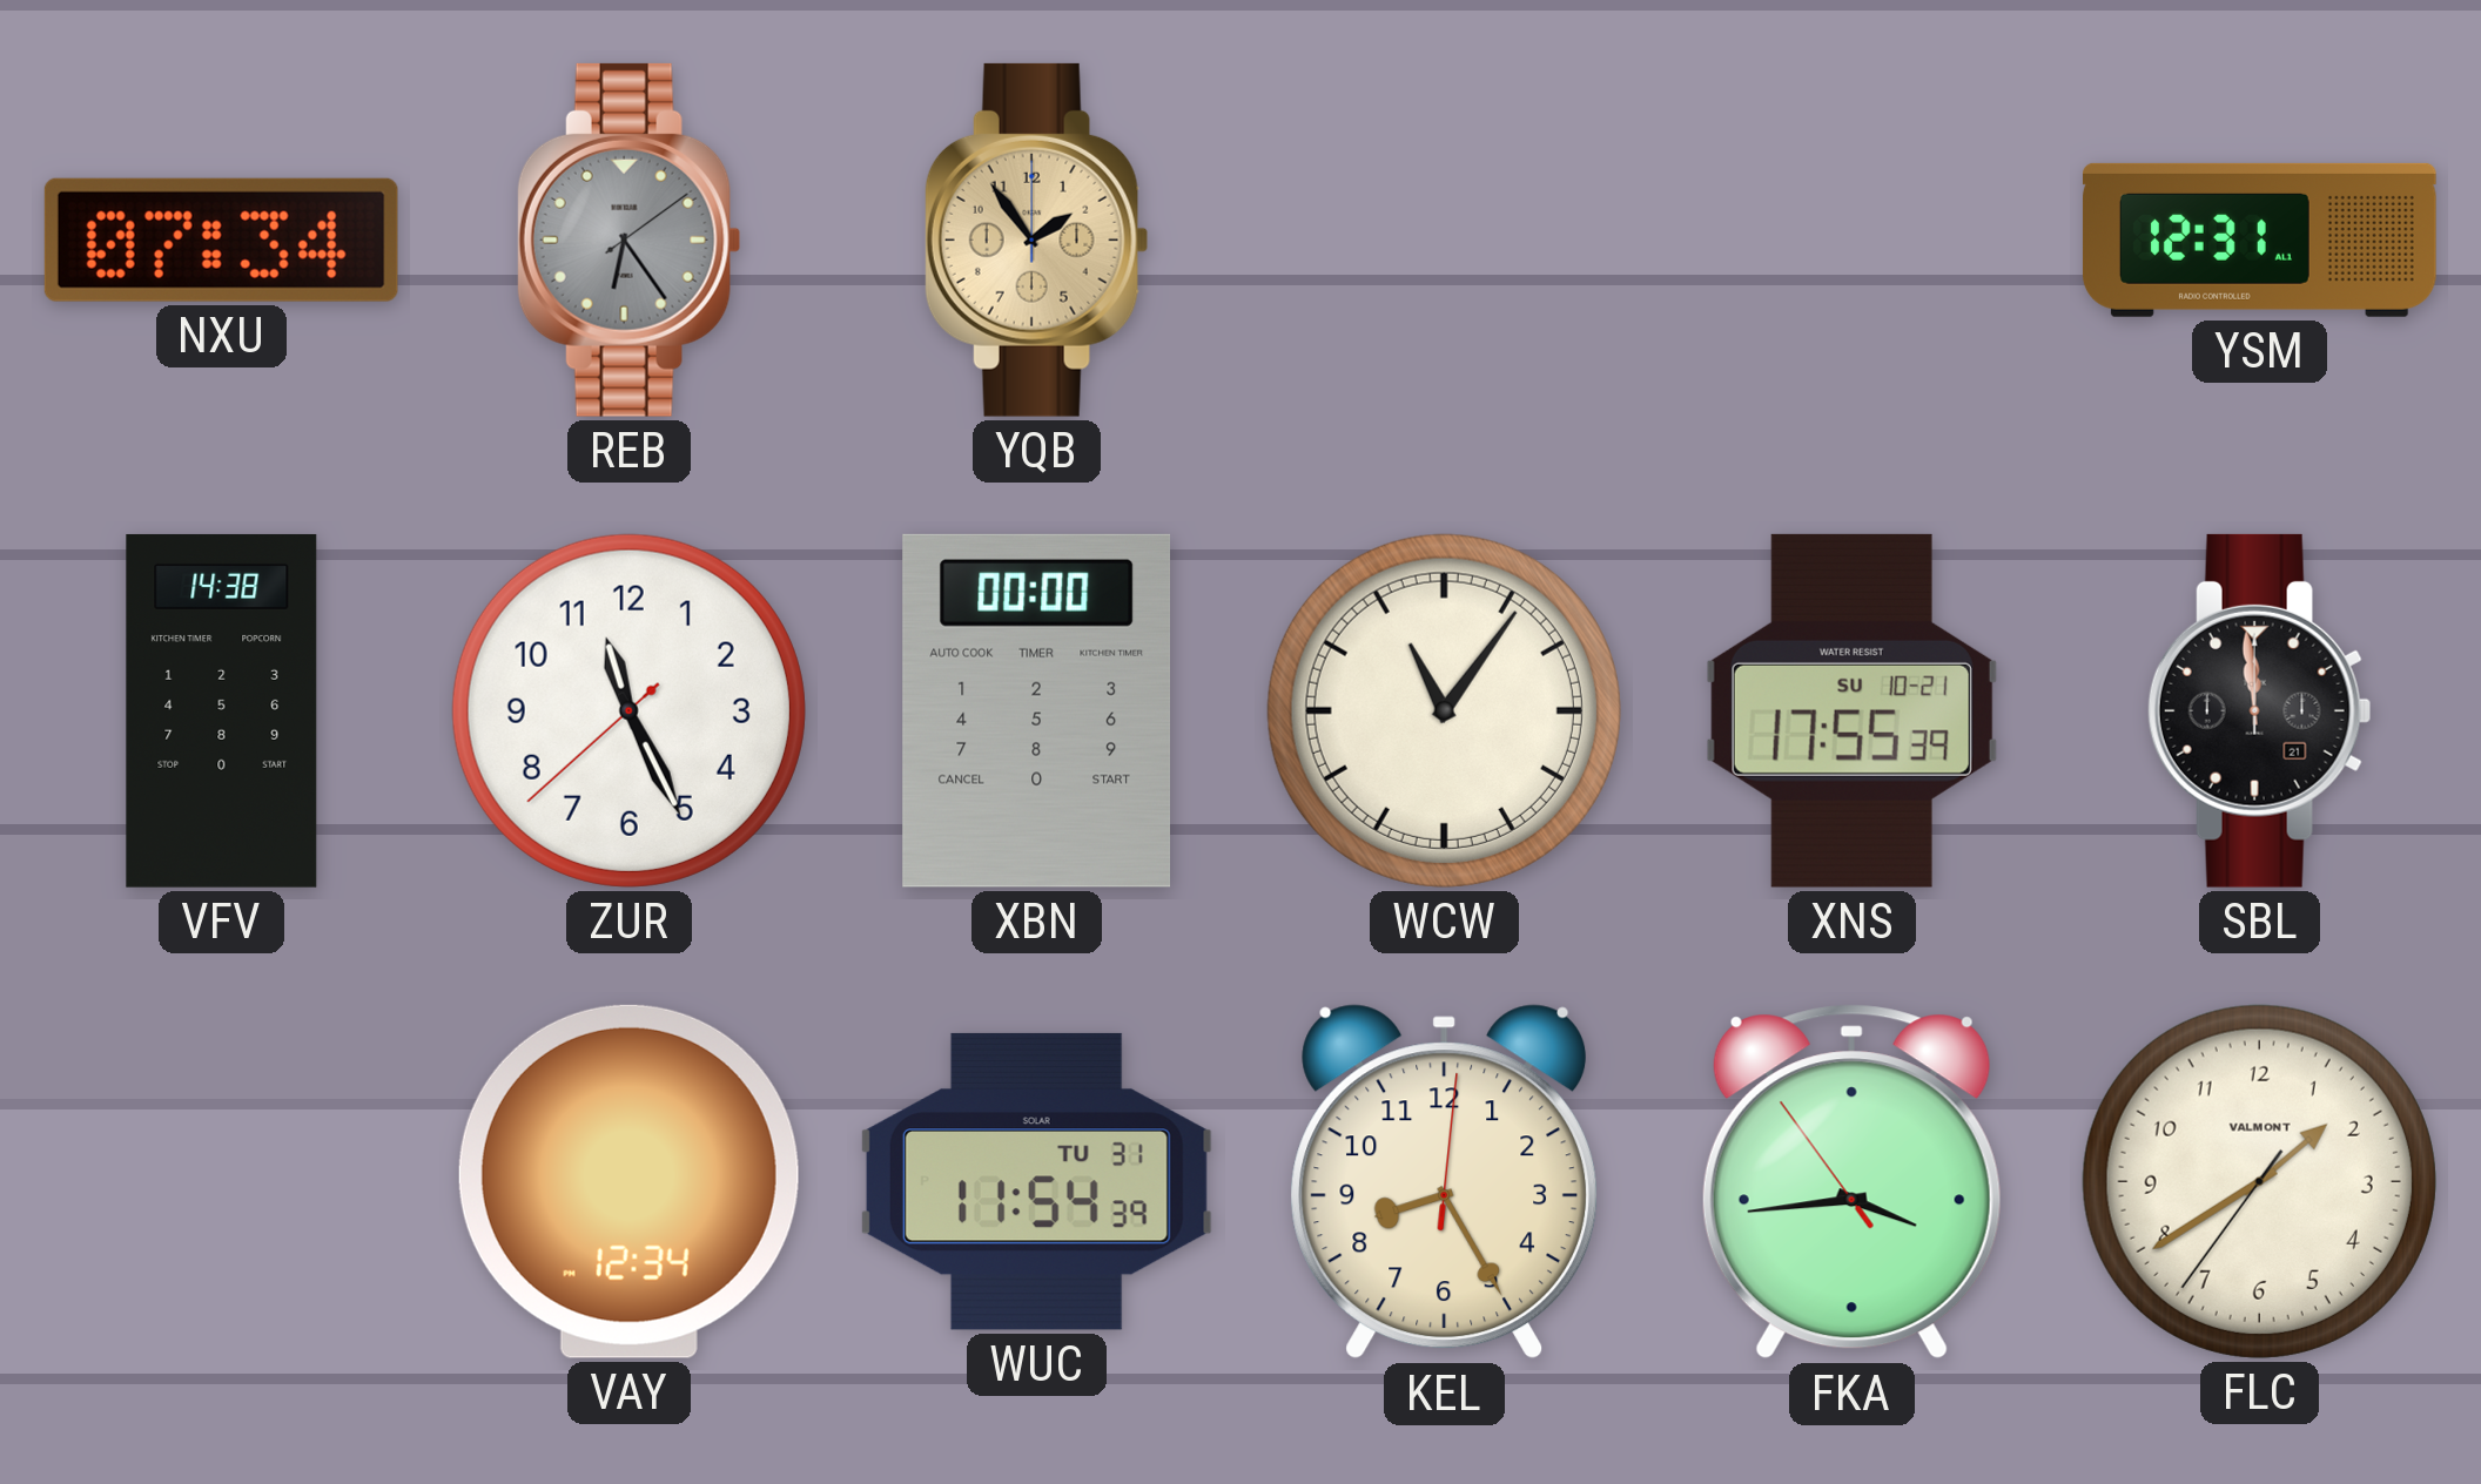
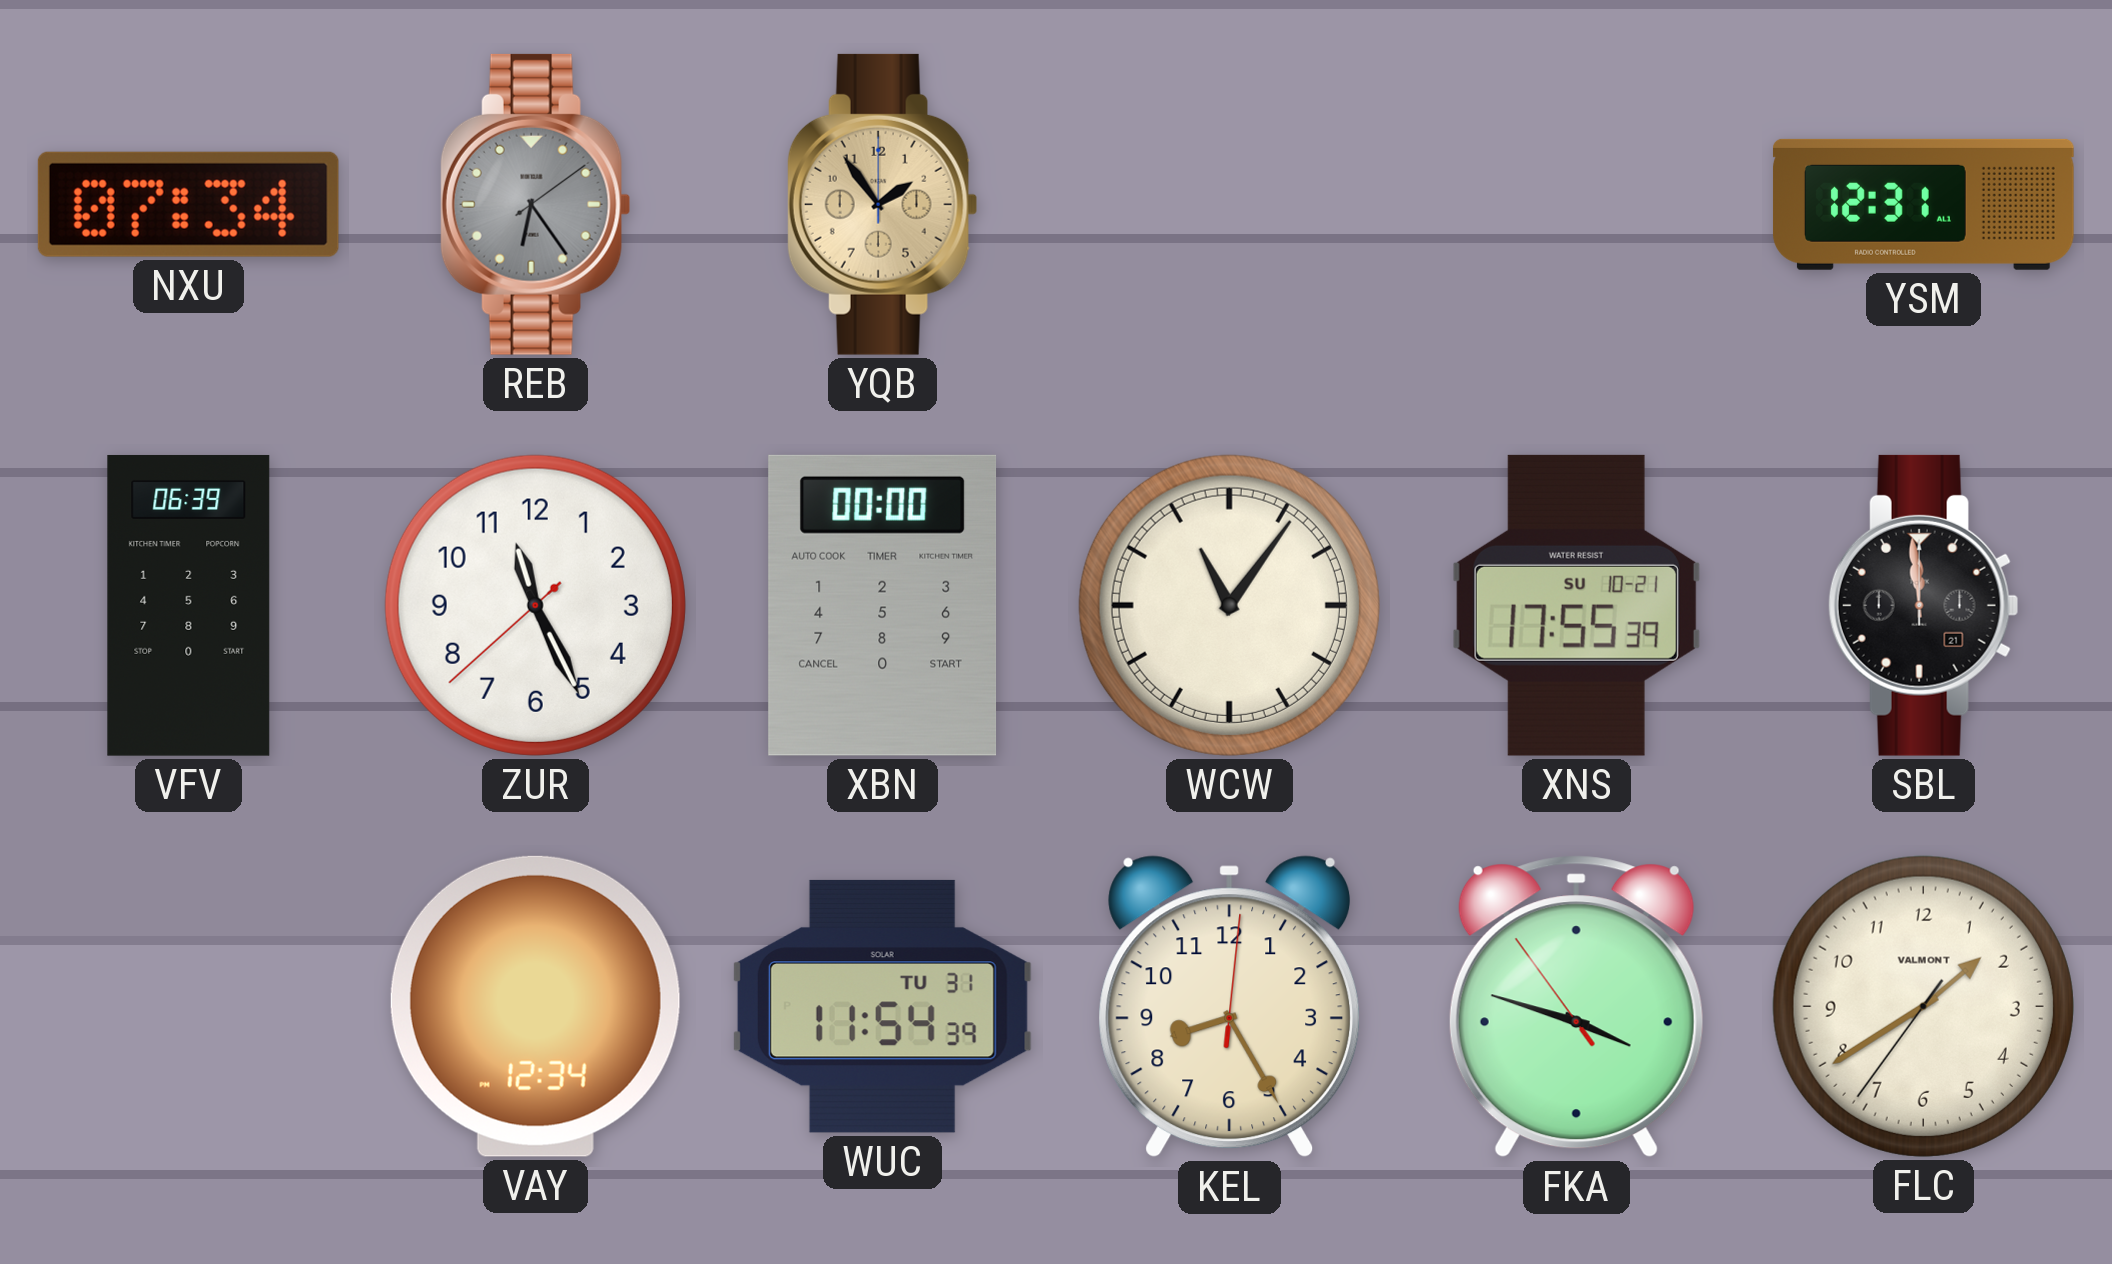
VFV: 14:38 -> 06:39
FKA: 3:43 -> 3:47
